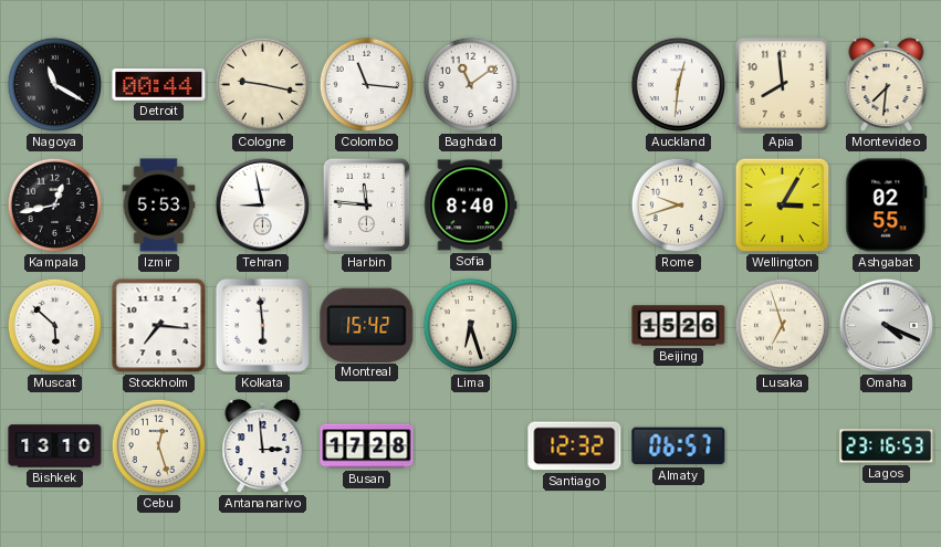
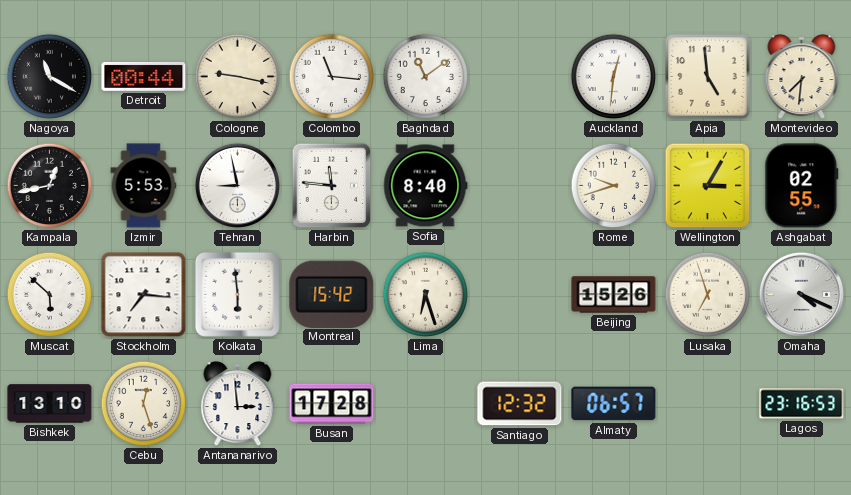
Apia: 7:59 -> 4:59
